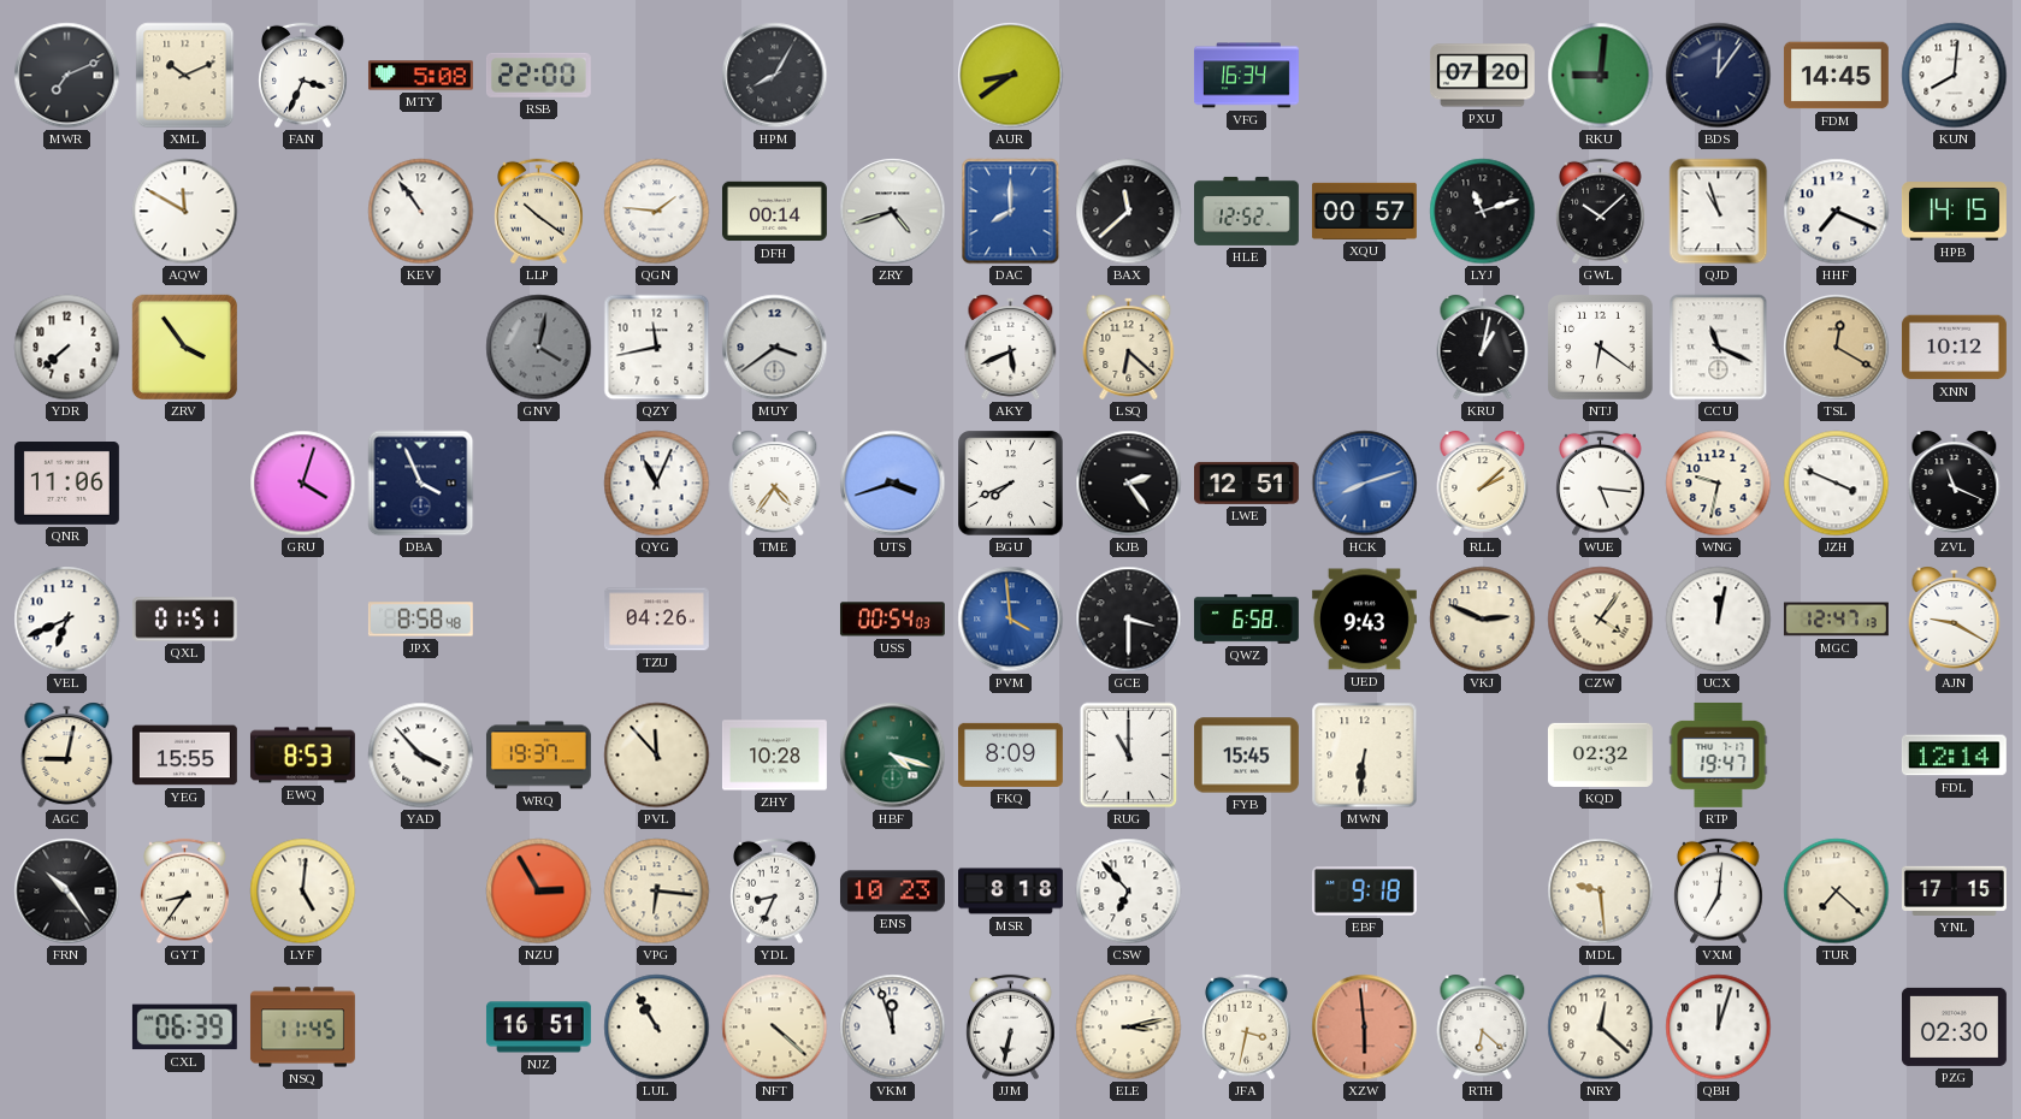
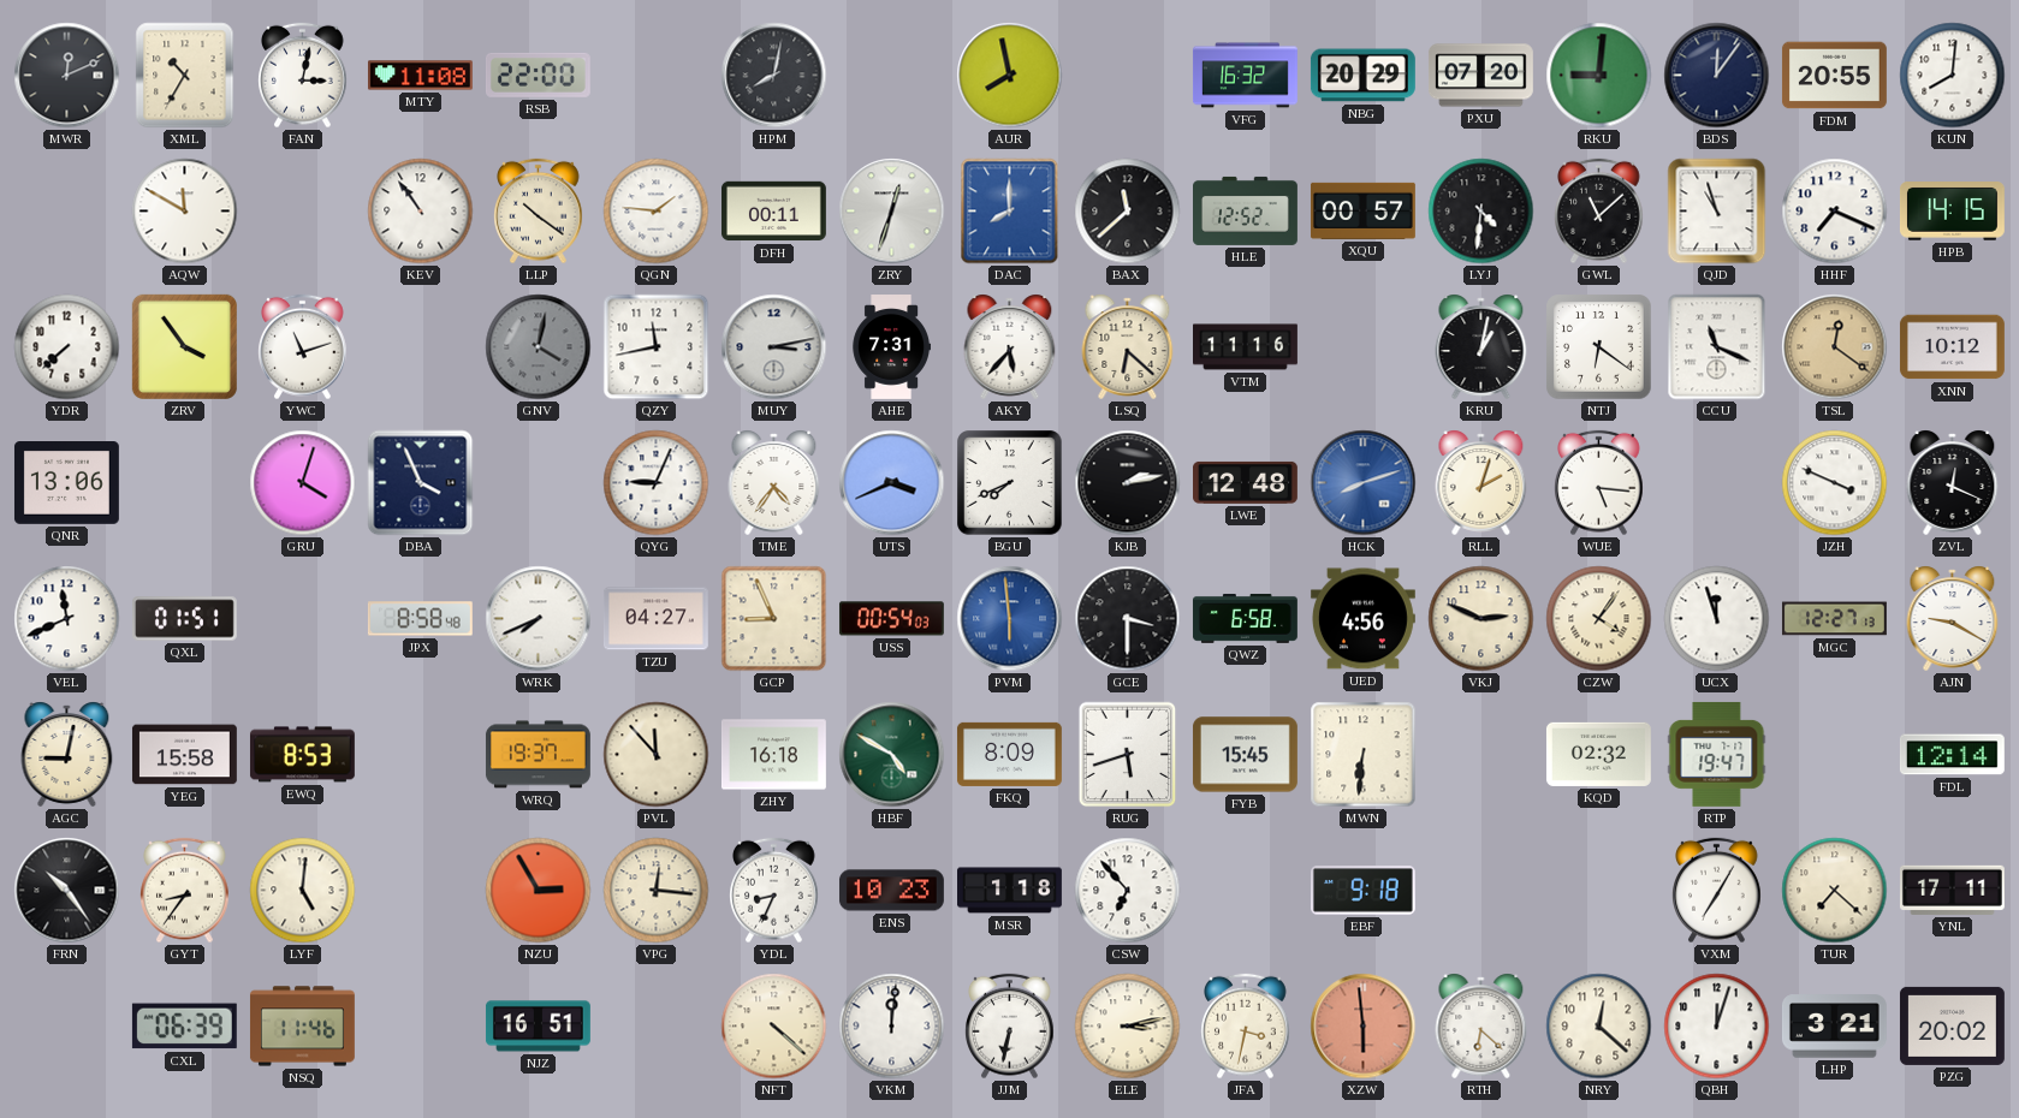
MWR: 7:11 -> 12:11
XML: 10:11 -> 10:35
FAN: 3:34 -> 3:02
MTY: 5:08 -> 11:08
HPM: 8:05 -> 8:02
AUR: 8:39 -> 7:58
VFG: 16:34 -> 16:32
NBG: none -> 20:29
FDM: 14:45 -> 20:55
DFH: 00:14 -> 00:11
ZRY: 4:42 -> 12:33
LYJ: 11:12 -> 4:31
GWL: 10:08 -> 11:08
YWC: none -> 11:12
MUY: 3:39 -> 3:13
AHE: none -> 7:31
AKY: 5:41 -> 5:37
VTM: none -> 11:16
TSL: 12:20 -> 12:21
QNR: 11:06 -> 13:06
QYG: 11:04 -> 9:04
UTS: 3:42 -> 3:41
KJB: 2:24 -> 2:13
LWE: 12:51 -> 12:48
RLL: 2:08 -> 2:03
WNG: 9:32 -> none
ZVL: 11:19 -> 12:19
VEL: 6:41 -> 11:41
WRK: none -> 7:41
TZU: 04:26 -> 04:27
GCP: none -> 8:56
PVM: 3:59 -> 5:59
UED: 9:43 -> 4:56
UCX: 12:02 -> 11:57
MGC: 12:47 -> 12:27
YEG: 15:55 -> 15:58
YAD: 3:53 -> none
ZHY: 10:28 -> 16:18
HBF: 4:18 -> 4:50
RUG: 11:00 -> 5:42
VPG: 6:16 -> 12:16
MSR: 8:18 -> 1:18
MDL: 9:29 -> none
VXM: 7:01 -> 7:05
YNL: 17:15 -> 17:11
NSQ: 11:45 -> 11:46
LUL: 10:55 -> none
VKM: 11:57 -> 12:01
LHP: none -> 3:21
PZG: 02:30 -> 20:02
